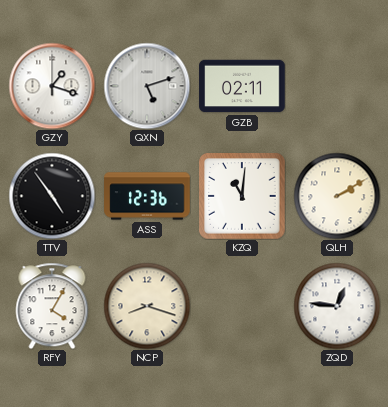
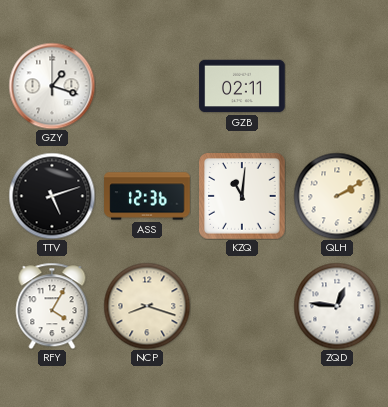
QXN: 5:12 -> none
TTV: 4:54 -> 5:12
